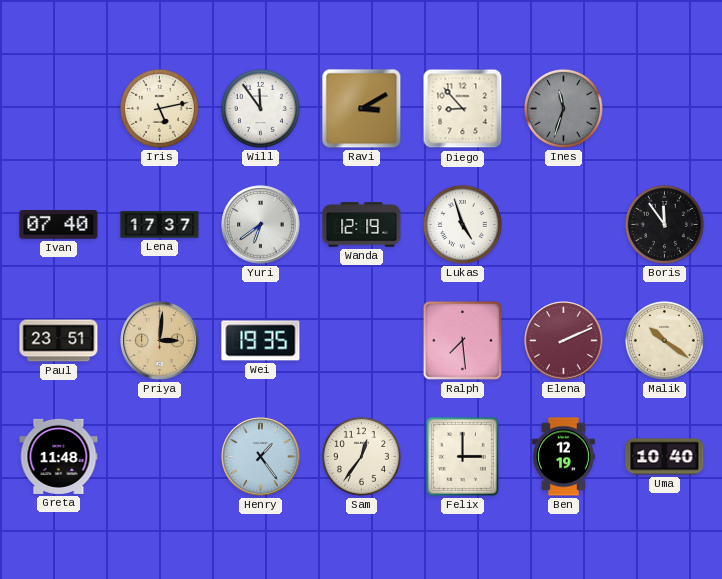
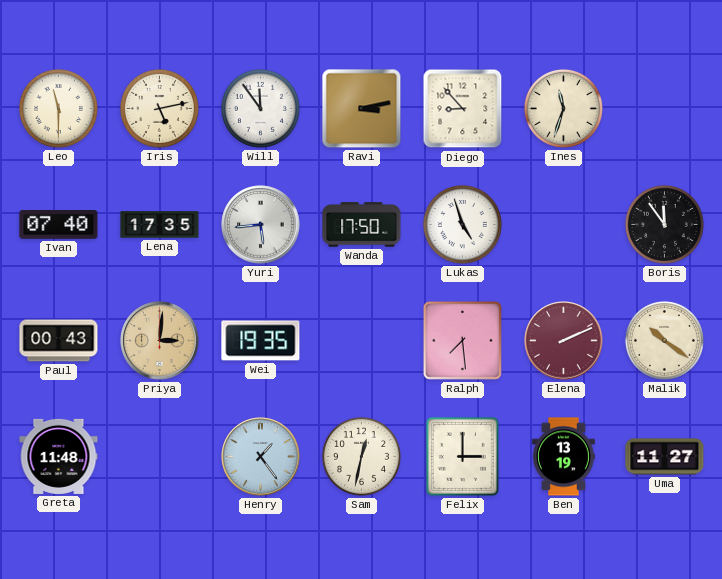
Leo: none -> 11:30
Ravi: 3:10 -> 3:13
Ines dial: grey -> cream
Lena: 17:37 -> 17:35
Yuri: 6:39 -> 5:44
Wanda: 12:19 -> 17:50
Paul: 23:51 -> 00:43
Sam: 12:36 -> 12:32
Ben: 12:19 -> 13:19
Uma: 10:40 -> 11:27
